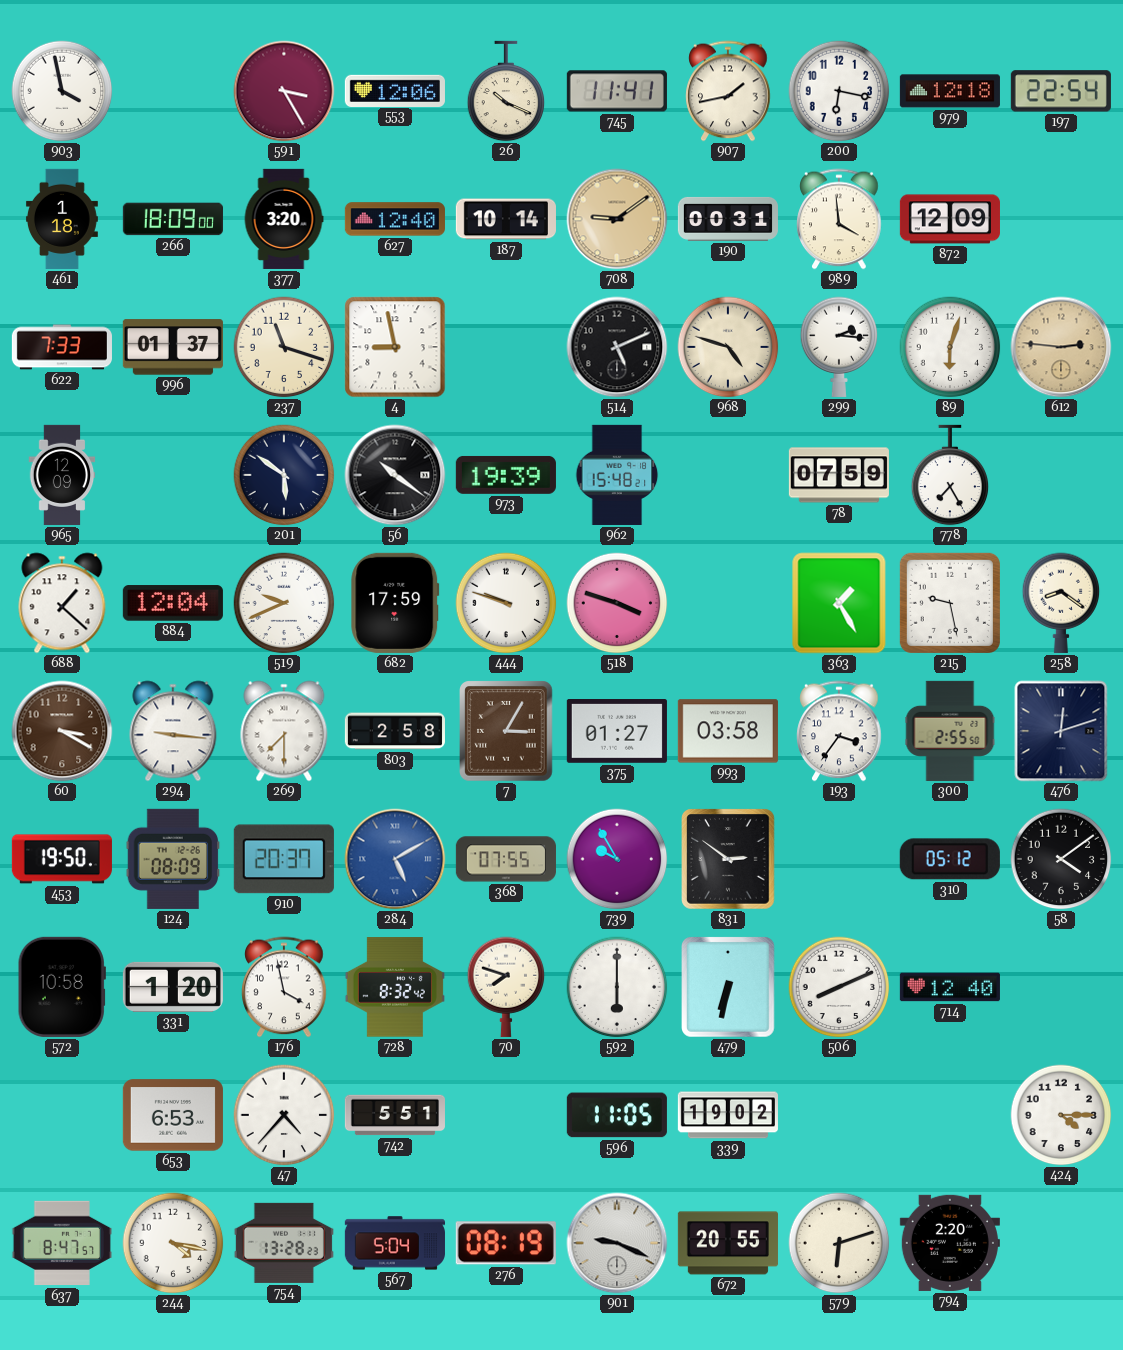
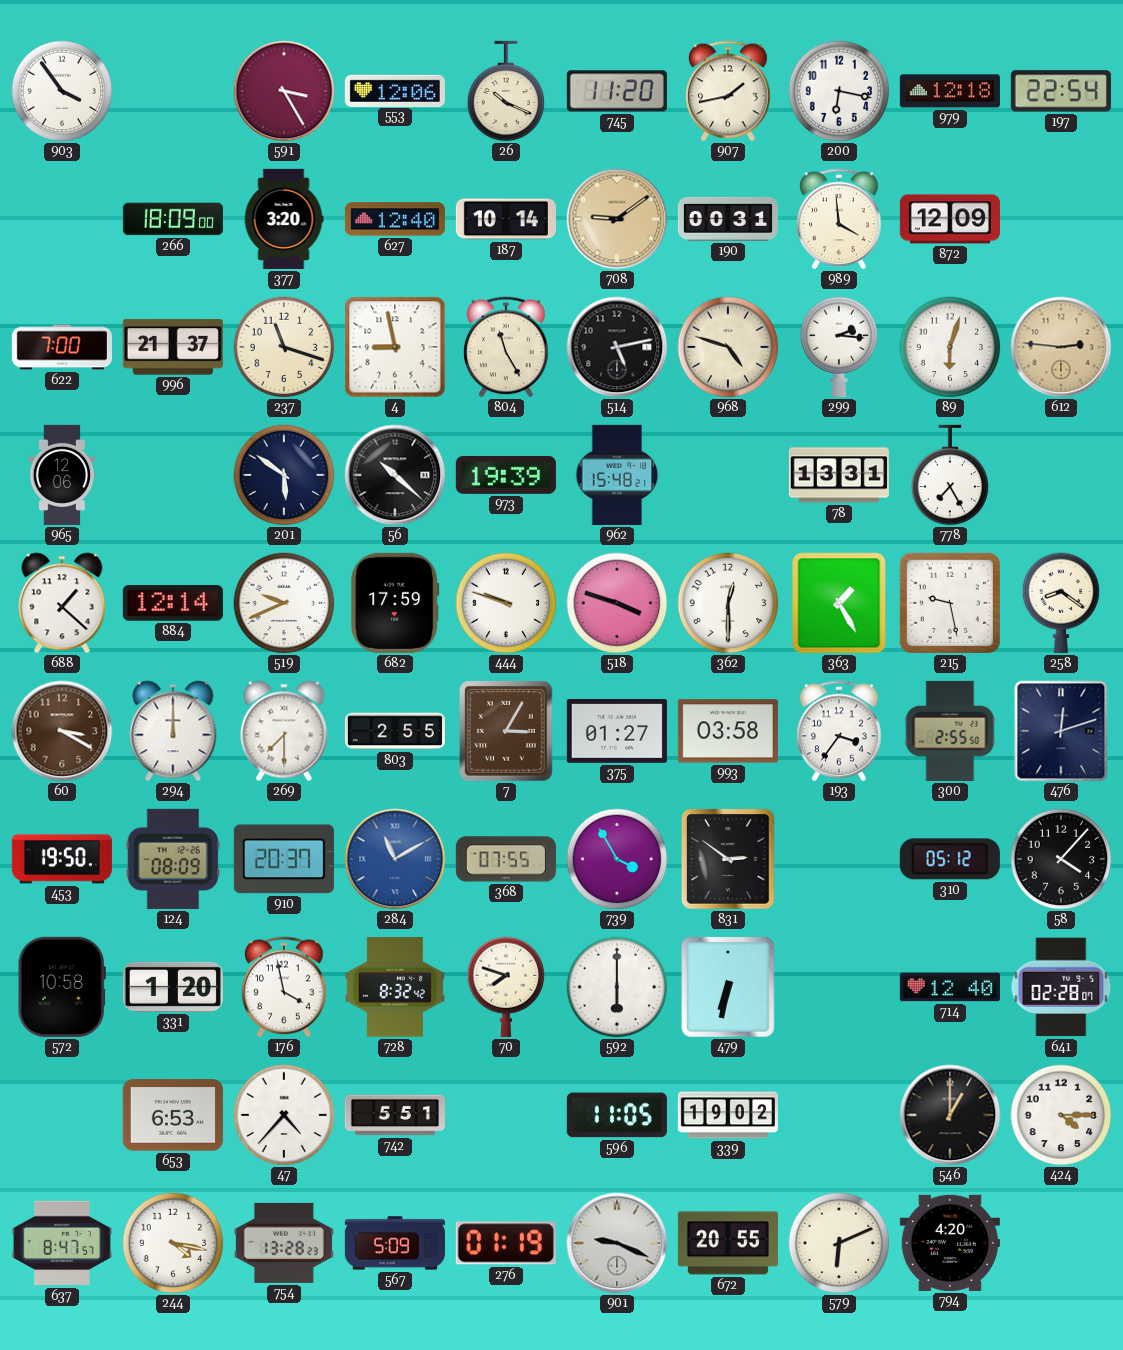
903: 3:58 -> 3:54
745: 11:41 -> 11:20
461: 1:18 -> none
622: 7:33 -> 7:00
996: 01:37 -> 21:37
804: none -> 11:25
514: 5:11 -> 5:13
965: 12:09 -> 12:06
56: 10:21 -> 10:22
78: 07:59 -> 13:31
884: 12:04 -> 12:14
362: none -> 12:30
294: 9:16 -> 12:00
803: 2:58 -> 2:55
284: 5:10 -> 11:10
739: 9:55 -> 3:55
58: 4:09 -> 4:07
506: 8:11 -> none
641: none -> 02:28
546: none -> 1:00
567: 5:04 -> 5:09
276: 08:19 -> 01:19
579: 6:12 -> 6:11
794: 2:20 -> 4:20
